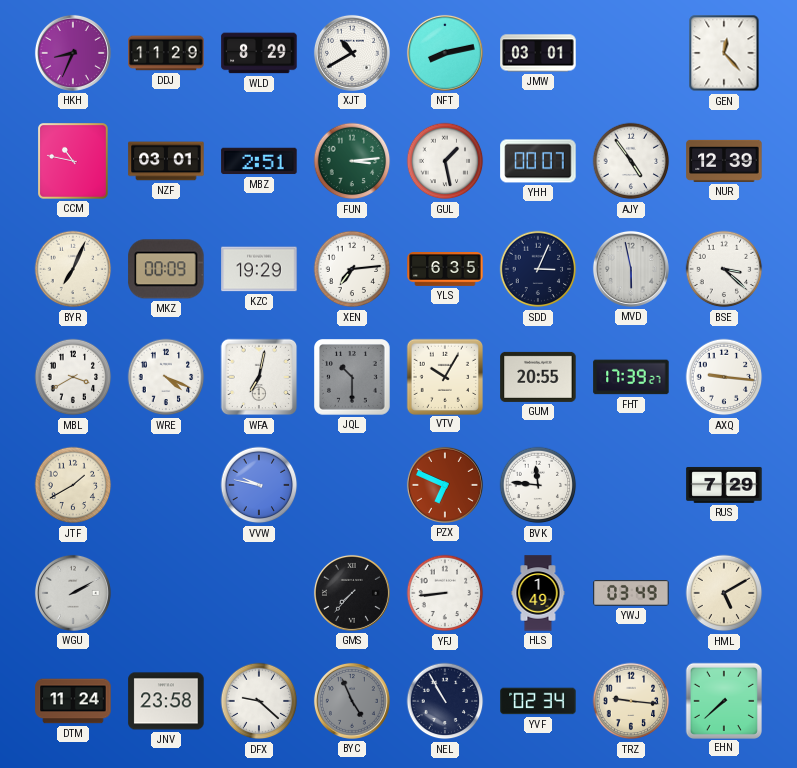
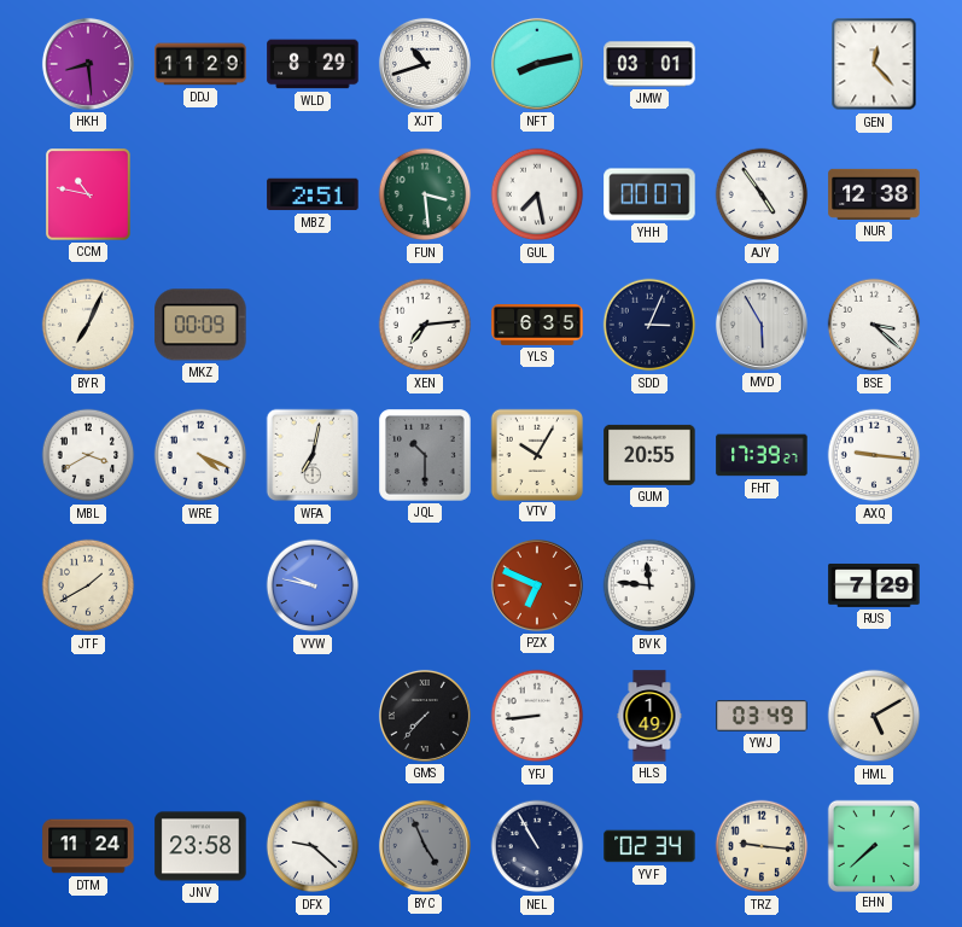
HKH: 8:34 -> 8:29
XJT: 10:40 -> 10:42
NZF: 03:01 -> none
FUN: 3:14 -> 3:29
GUL: 1:28 -> 7:28
NUR: 12:39 -> 12:38
KZC: 19:29 -> none
MVD: 5:58 -> 5:55
WGU: 2:10 -> none
